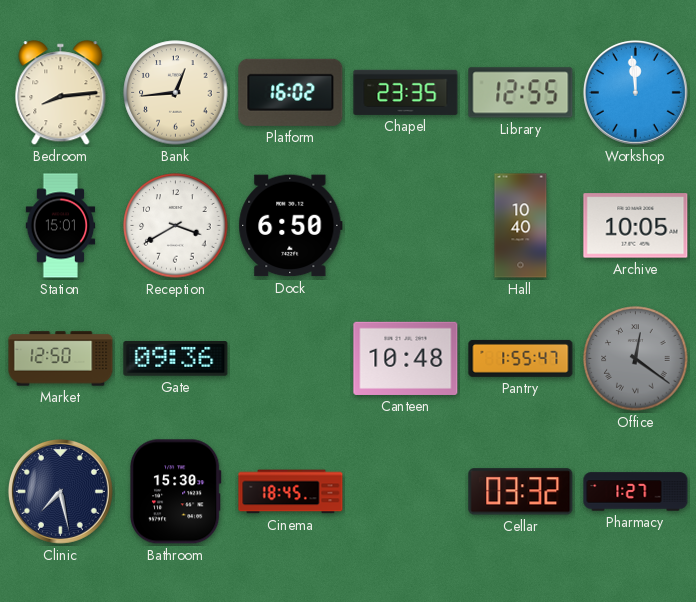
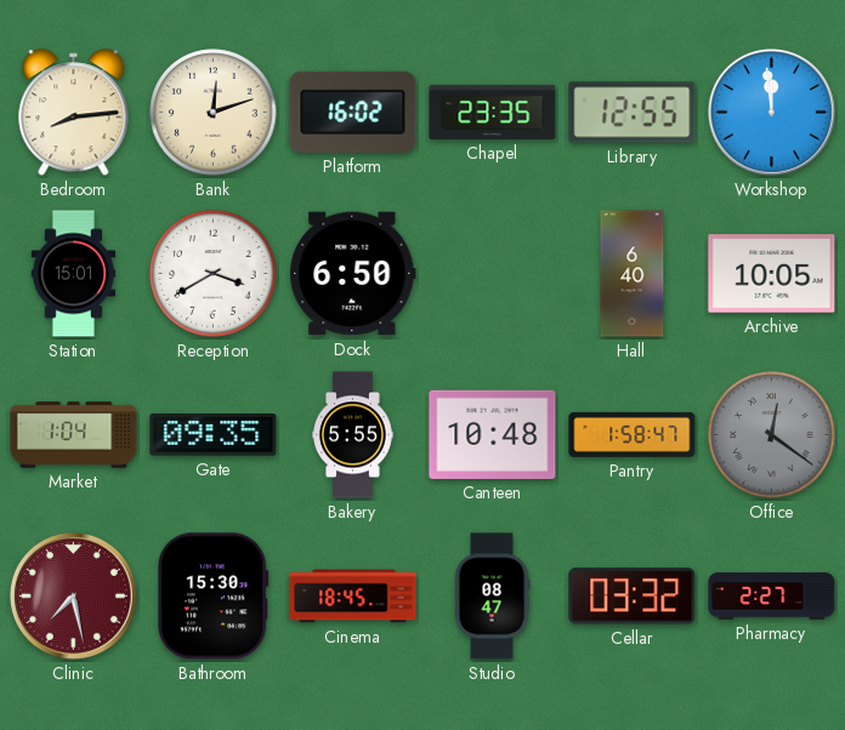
Bank: 12:44 -> 12:12
Hall: 10:40 -> 6:40
Market: 12:50 -> 1:04
Gate: 09:36 -> 09:35
Bakery: none -> 5:55
Pantry: 1:55 -> 1:58
Clinic dial: navy -> burgundy
Studio: none -> 08:47
Pharmacy: 1:27 -> 2:27
